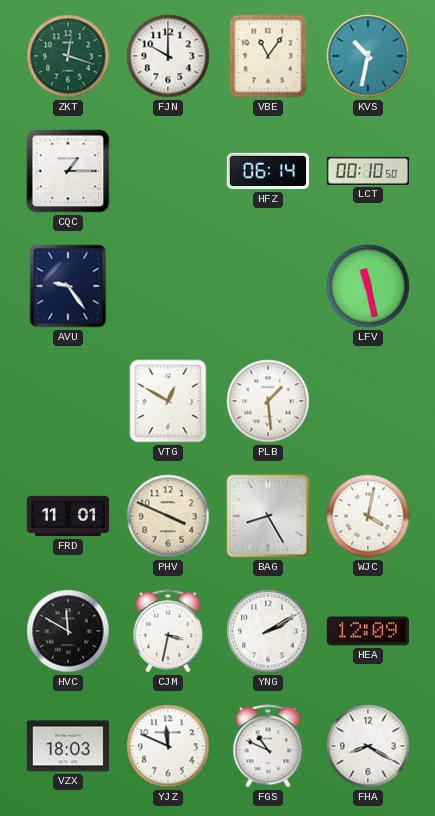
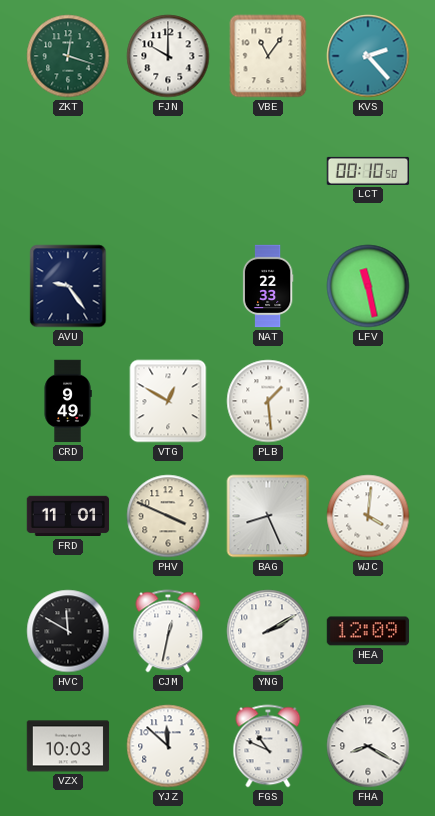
KVS: 10:32 -> 2:23
CQC: 1:15 -> none
HFZ: 06:14 -> none
NAT: none -> 22:33
CRD: none -> 9:49
BAG: 8:25 -> 8:26
WJC: 4:02 -> 4:01
CJM: 3:32 -> 12:32
VZX: 18:03 -> 10:03
YJZ: 11:49 -> 11:52
